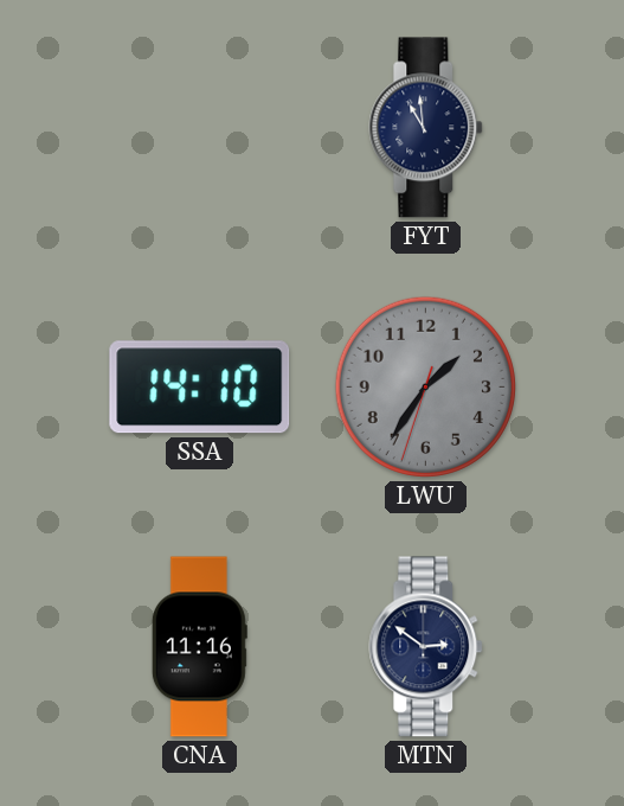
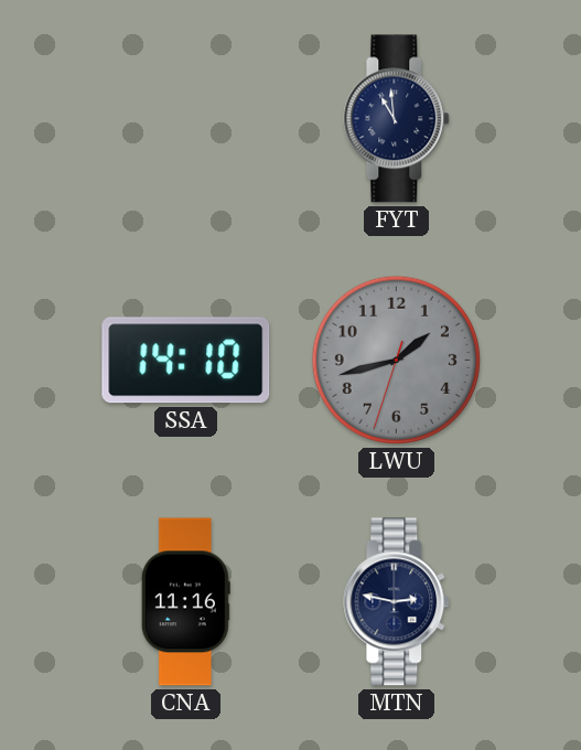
LWU: 1:35 -> 1:42
MTN: 2:51 -> 2:47
